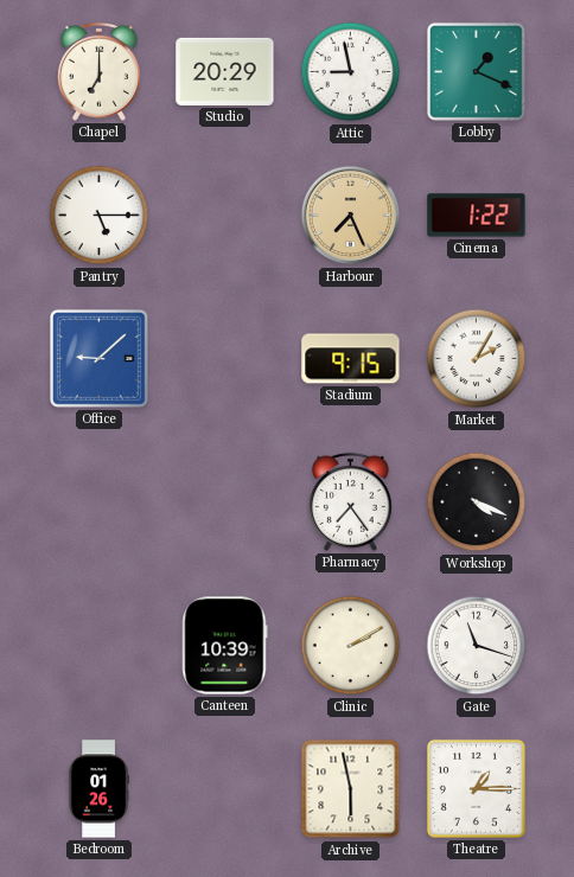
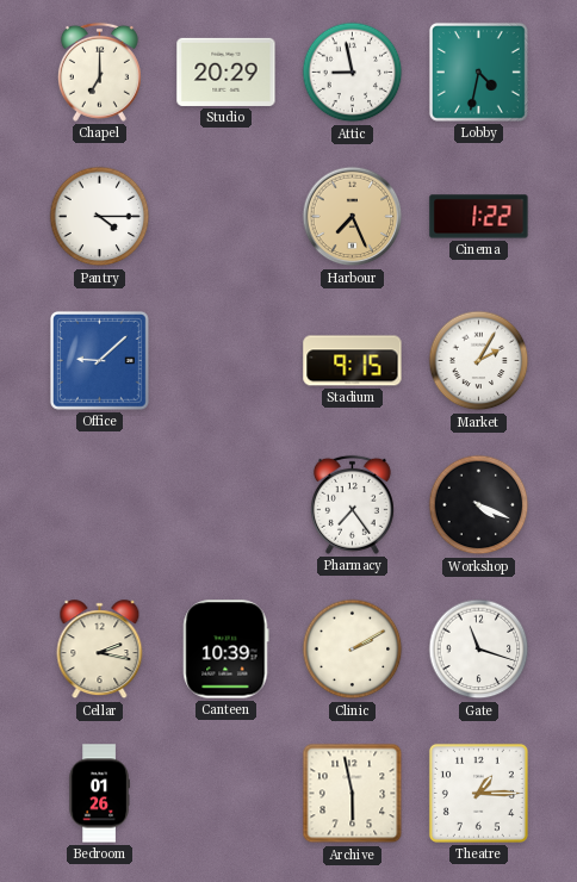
Lobby: 1:19 -> 4:32
Pantry: 5:15 -> 4:15
Cellar: none -> 2:17
